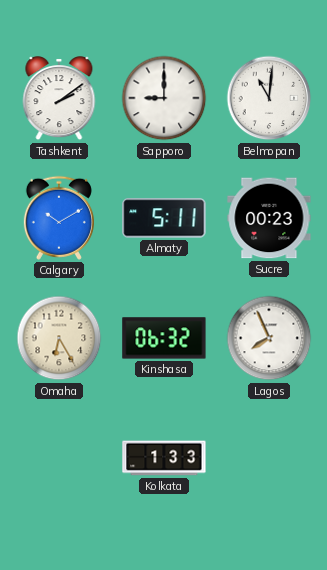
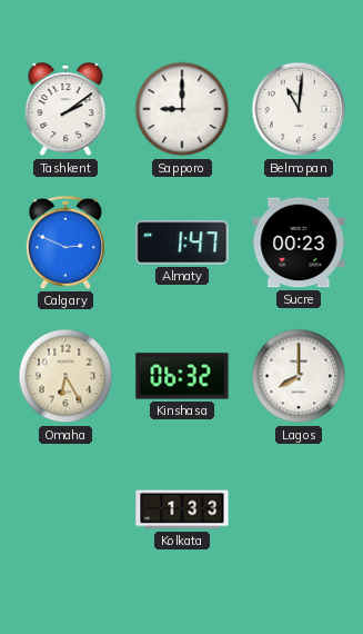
Calgary: 10:10 -> 2:49
Almaty: 5:11 -> 1:47
Lagos: 7:56 -> 8:00
